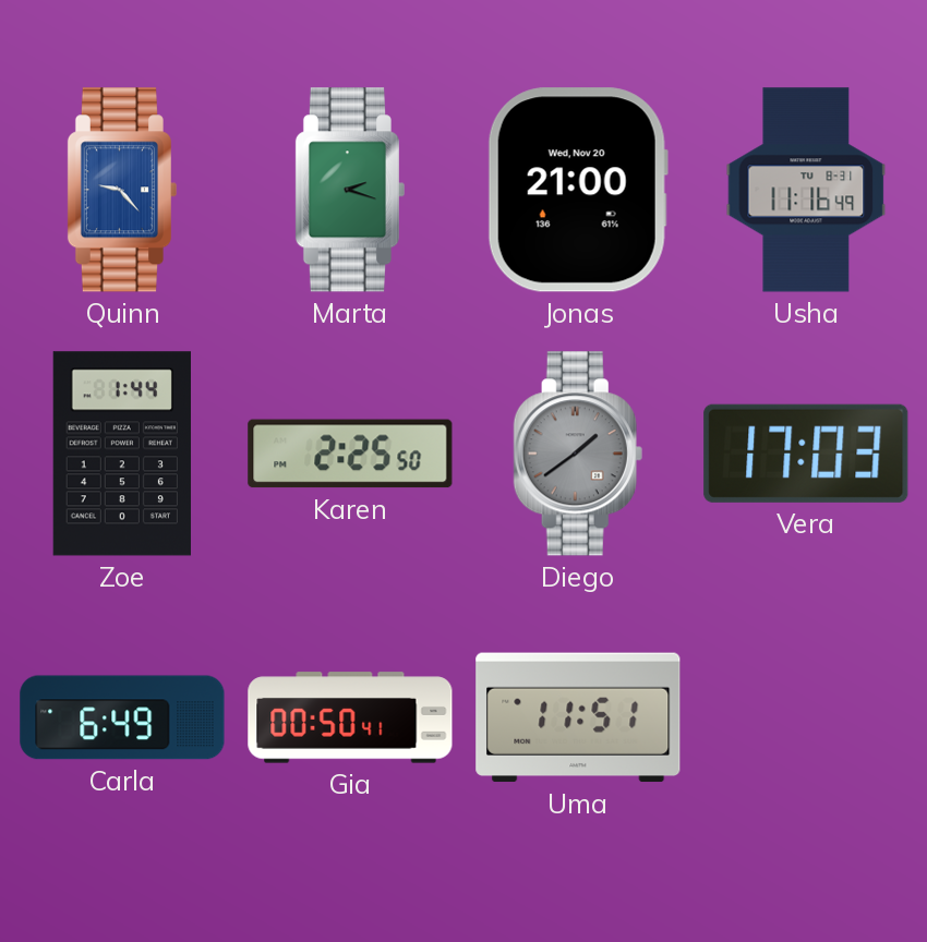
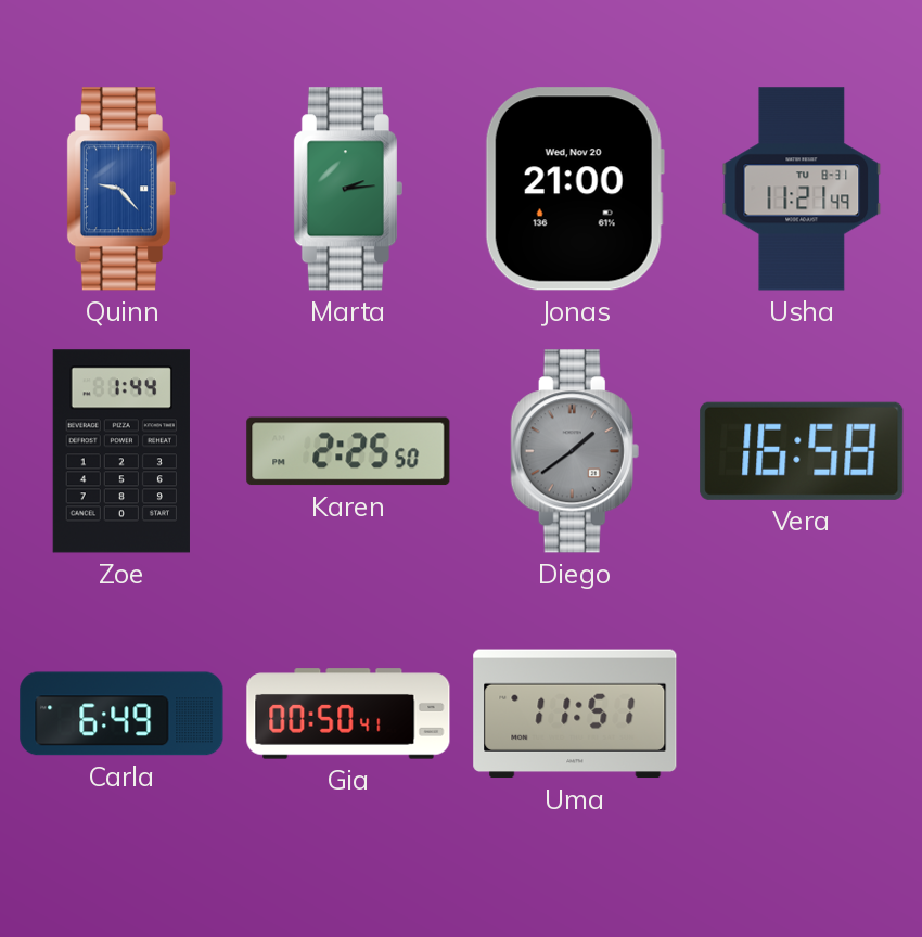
Marta: 2:18 -> 2:14
Usha: 11:16 -> 11:21
Vera: 17:03 -> 16:58
